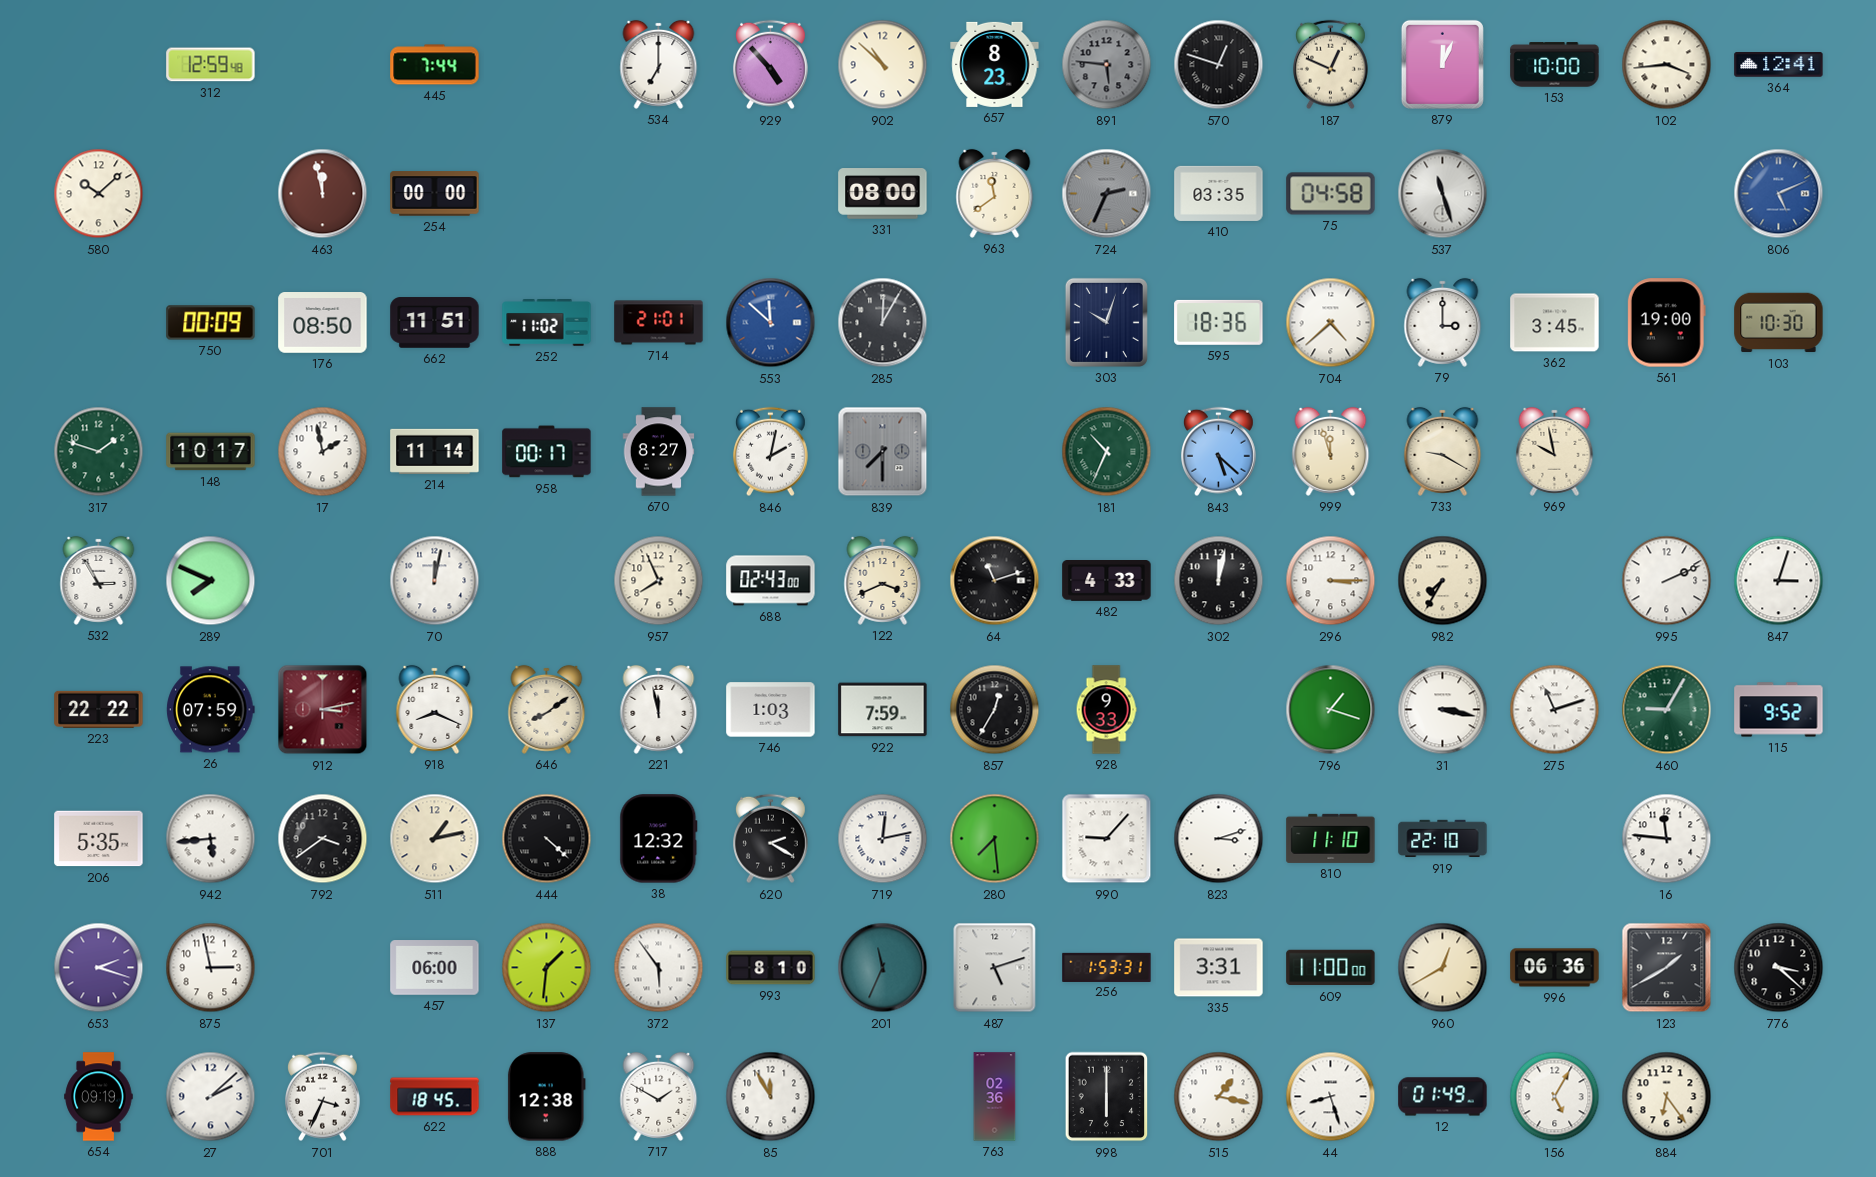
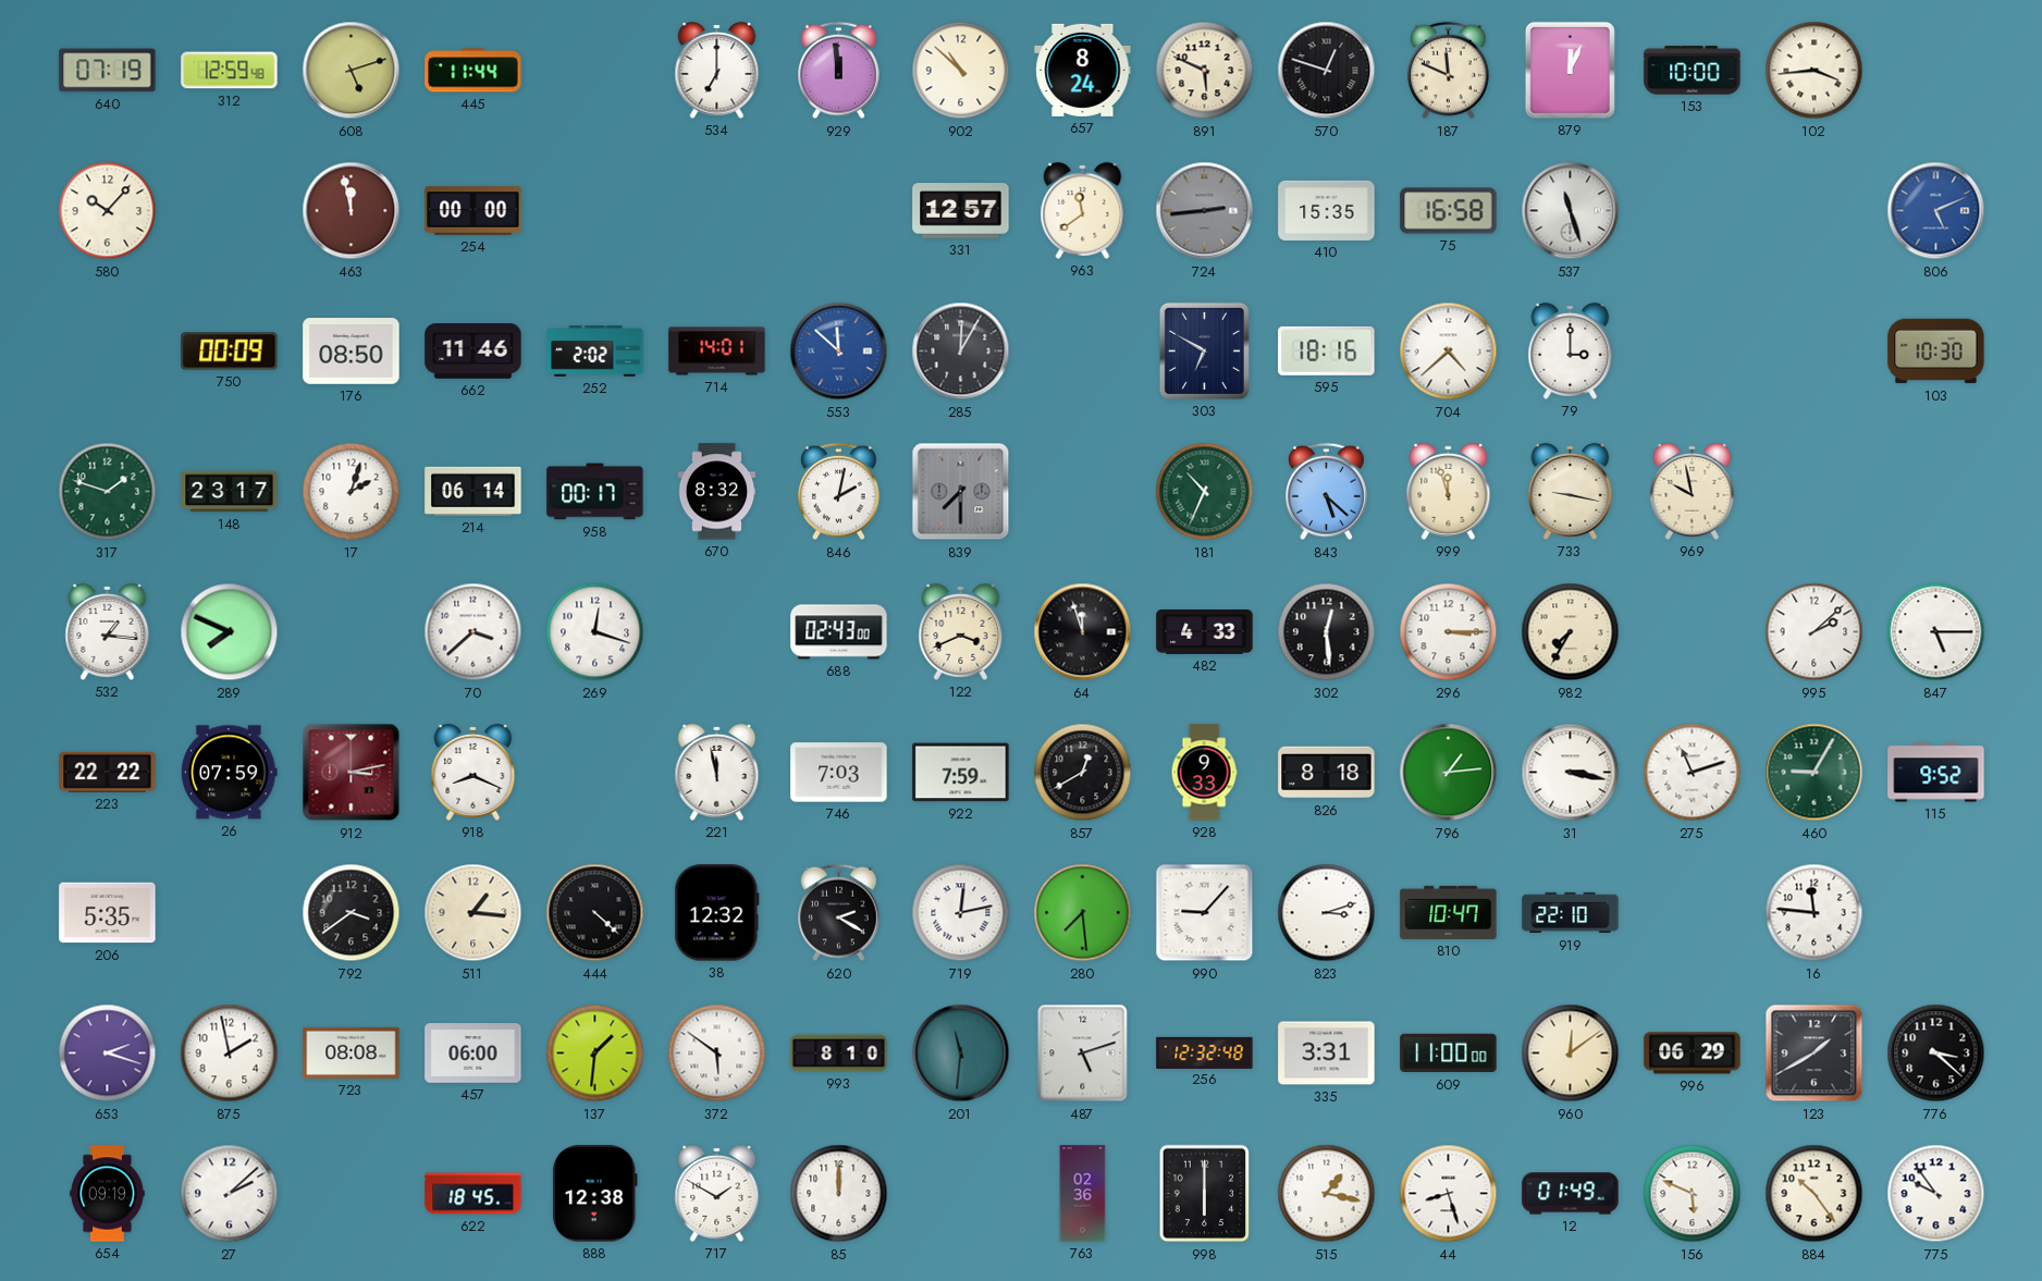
640: none -> 07:19
608: none -> 5:12
445: 7:44 -> 11:44
929: 4:53 -> 11:59
657: 8:23 -> 8:24
891: 5:46 -> 5:49
891 dial: grey -> cream
187: 12:49 -> 11:49
364: 12:41 -> none
580: 10:08 -> 10:07
331: 08:00 -> 12:57
724: 2:34 -> 2:44
410: 03:35 -> 15:35
75: 04:58 -> 16:58
662: 11:51 -> 11:46
252: 11:02 -> 2:02
714: 21:01 -> 14:01
303: 10:03 -> 6:50
595: 18:36 -> 18:16
362: 3:45 -> none
561: 19:00 -> none
148: 10:17 -> 23:17
17: 1:58 -> 2:03
214: 11:14 -> 06:14
670: 8:27 -> 8:32
733: 9:20 -> 9:17
532: 2:55 -> 1:16
70: 12:02 -> 3:38
269: none -> 12:18
957: 7:56 -> none
64: 11:12 -> 11:57
302: 12:02 -> 12:29
995: 2:11 -> 2:08
847: 3:03 -> 5:15
646: 8:09 -> none
746: 1:03 -> 7:03
857: 12:35 -> 12:40
826: none -> 8:18
796: 1:18 -> 1:14
942: 5:44 -> none
511: 1:13 -> 1:16
810: 11:10 -> 10:47
875: 2:58 -> 1:58
723: none -> 08:08
372: 5:54 -> 5:51
201: 11:34 -> 11:31
256: 1:53 -> 12:32
960: 12:40 -> 12:09
996: 06:36 -> 06:29
701: 3:34 -> none
85: 11:55 -> 12:00
156: 5:05 -> 5:49
884: 6:24 -> 10:24
775: none -> 9:54
